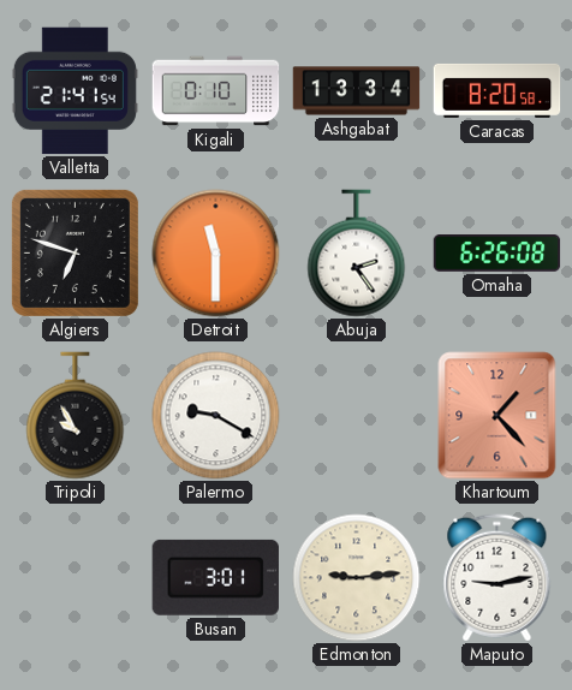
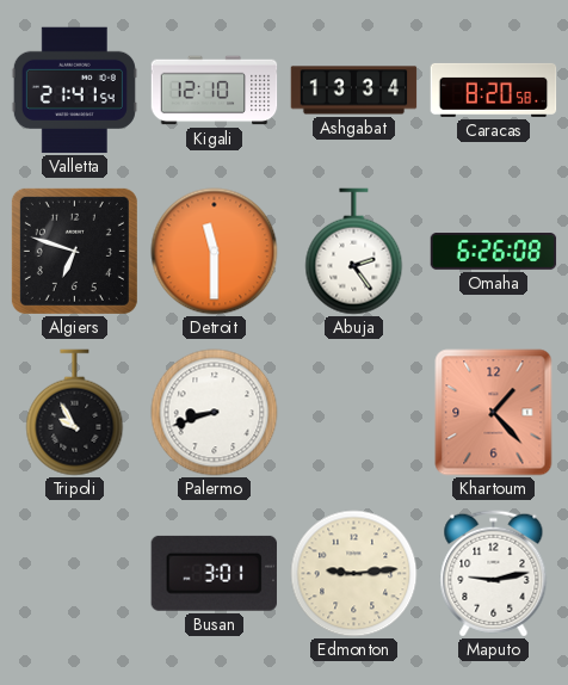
Kigali: 0:10 -> 12:10
Palermo: 9:20 -> 8:42
